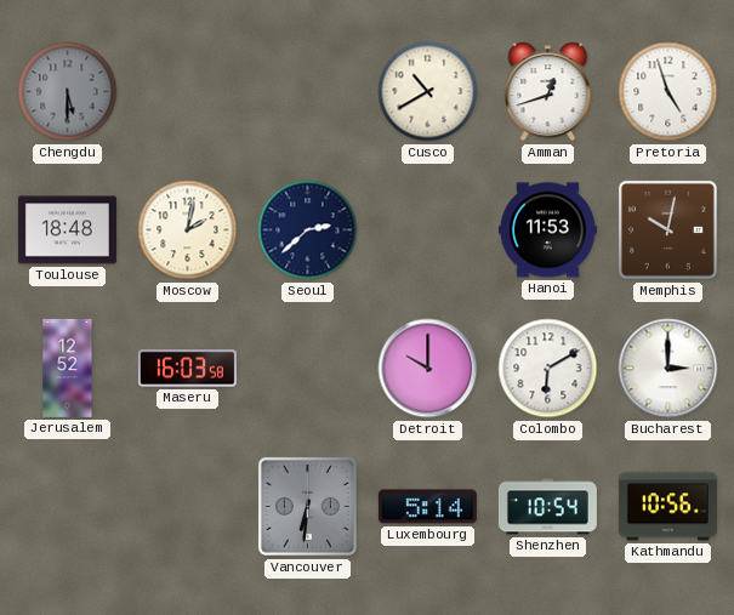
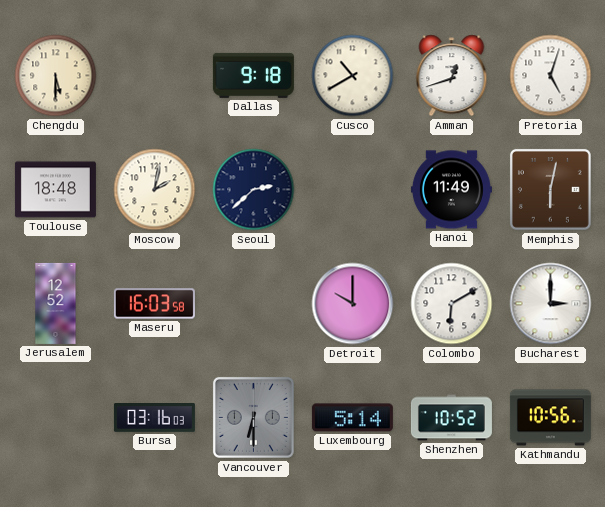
Chengdu dial: grey -> cream
Dallas: none -> 9:18
Pretoria: 4:57 -> 5:03
Hanoi: 11:53 -> 11:49
Memphis: 10:02 -> 6:02
Bursa: none -> 03:16
Vancouver: 6:31 -> 6:30
Shenzhen: 10:54 -> 10:52
